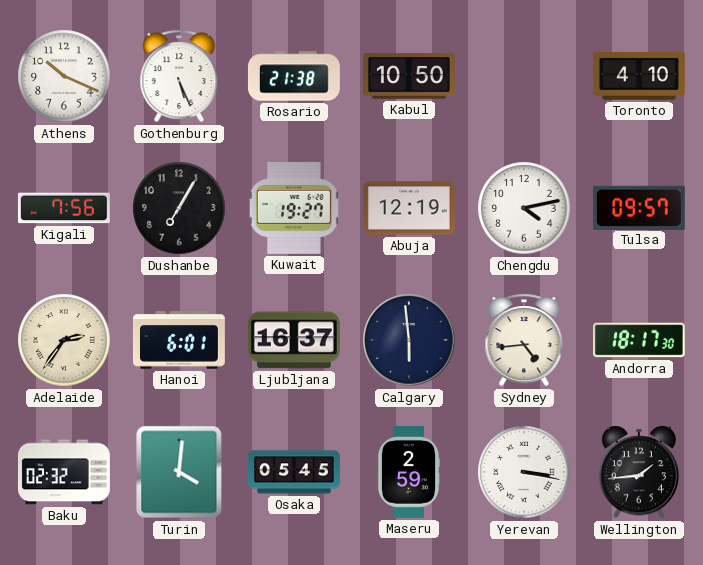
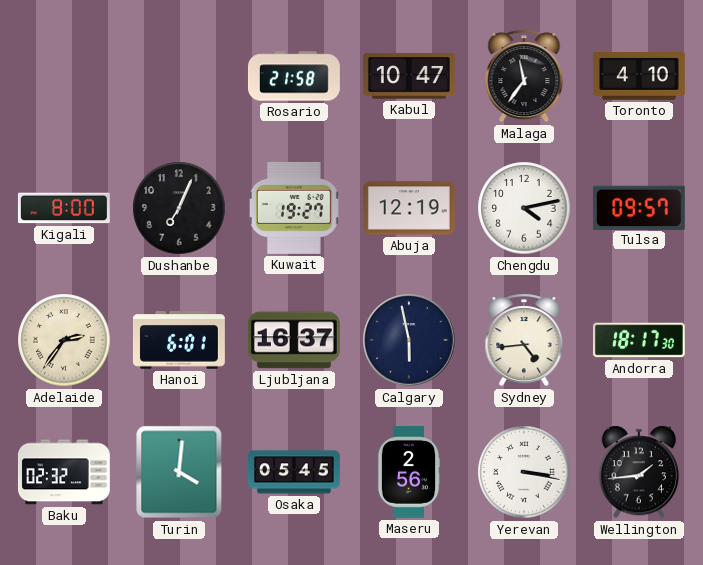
Athens: 10:19 -> none
Gothenburg: 5:26 -> none
Rosario: 21:38 -> 21:58
Kabul: 10:50 -> 10:47
Malaga: none -> 11:36
Kigali: 7:56 -> 8:00
Dushanbe: 7:05 -> 7:04
Calgary: 5:59 -> 5:58
Maseru: 2:59 -> 2:56
